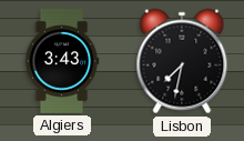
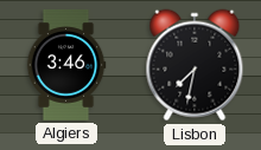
Algiers: 3:43 -> 3:46
